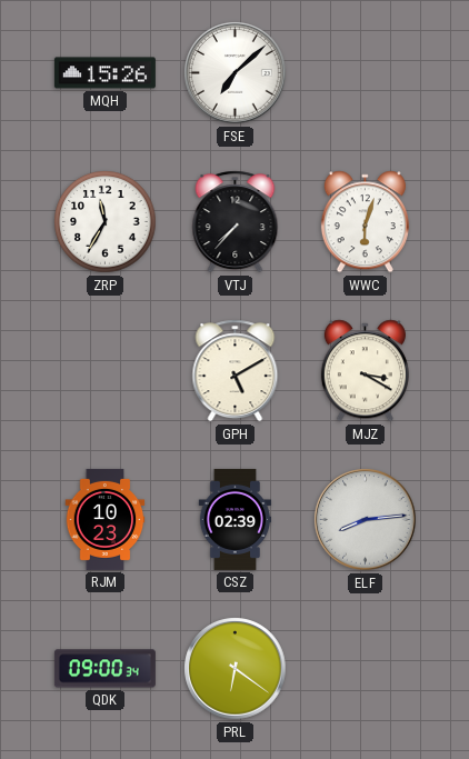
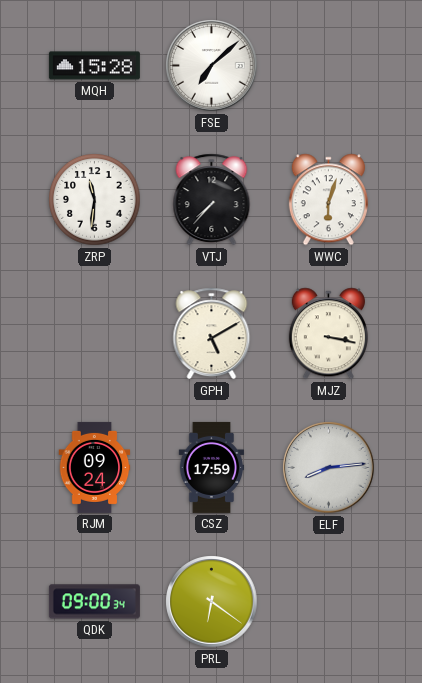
MQH: 15:26 -> 15:28
ZRP: 11:35 -> 11:31
MJZ: 3:20 -> 3:17
RJM: 10:23 -> 09:24
CSZ: 02:39 -> 17:59
